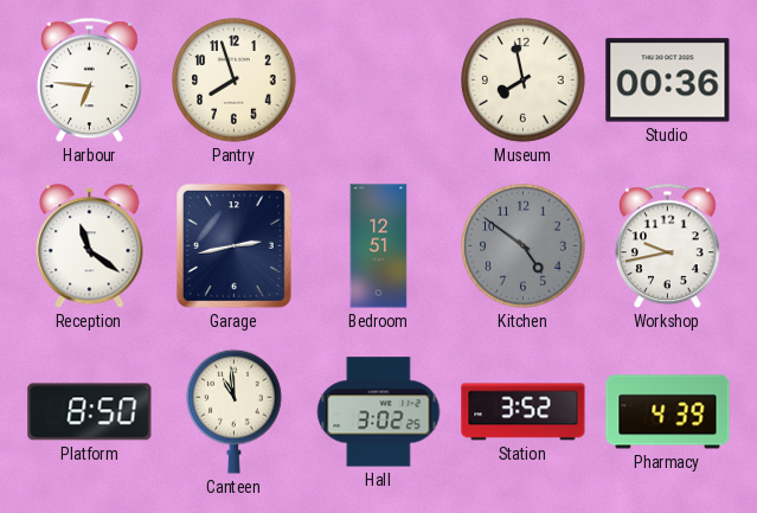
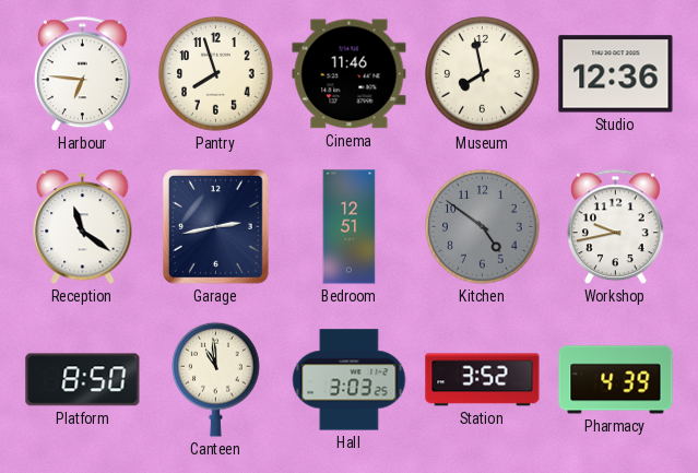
Cinema: none -> 11:46
Studio: 00:36 -> 12:36
Hall: 3:02 -> 3:03
